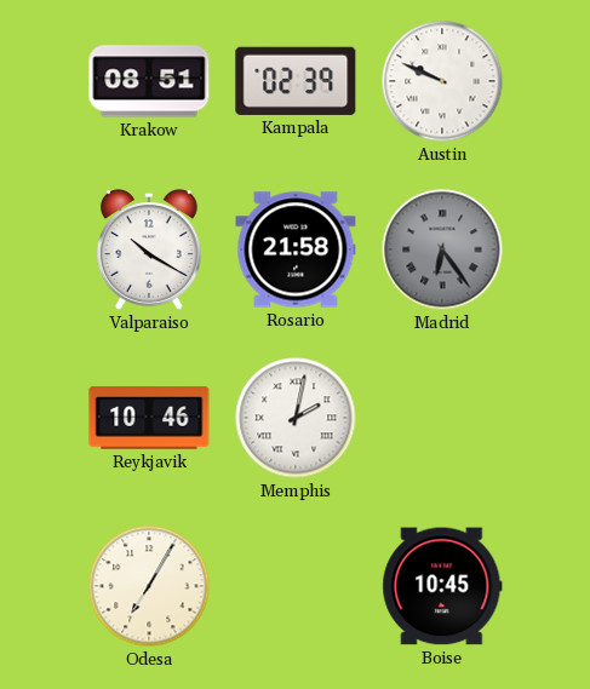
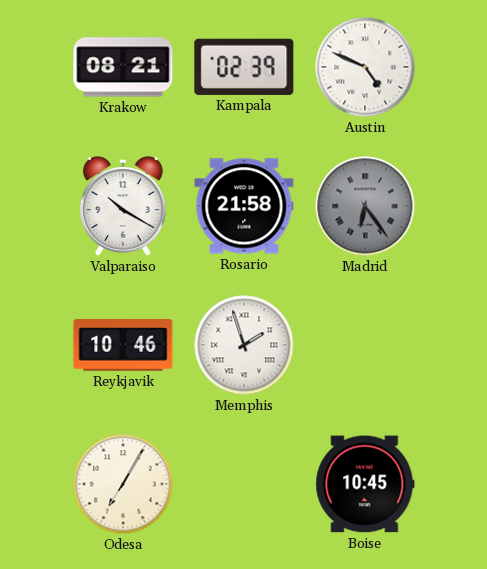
Krakow: 08:51 -> 08:21
Austin: 9:49 -> 4:49
Memphis: 2:02 -> 1:57
